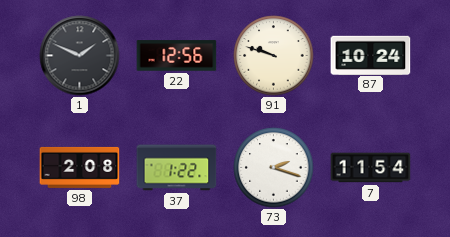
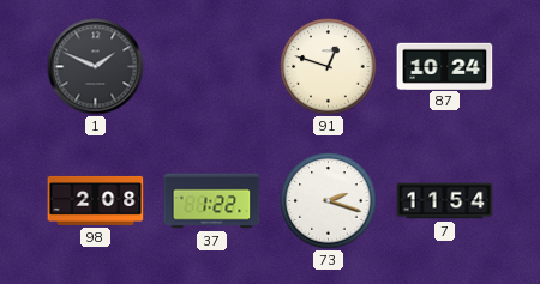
22: 12:56 -> none
91: 9:48 -> 12:48
